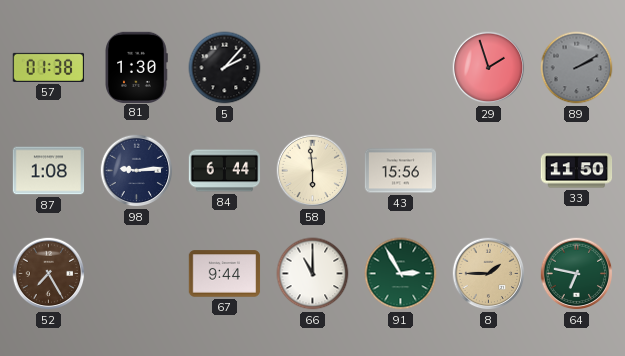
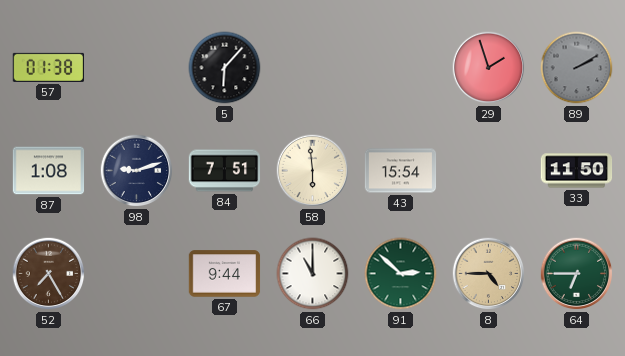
81: 1:30 -> none
5: 2:07 -> 6:07
98: 9:14 -> 9:12
84: 6:44 -> 7:51
43: 15:56 -> 15:54
91: 2:55 -> 2:52
8: 1:45 -> 4:45
64: 6:47 -> 6:45
